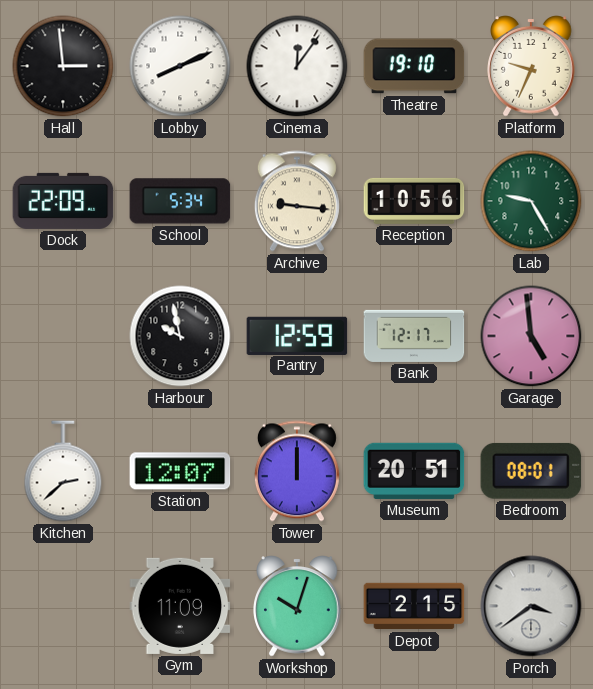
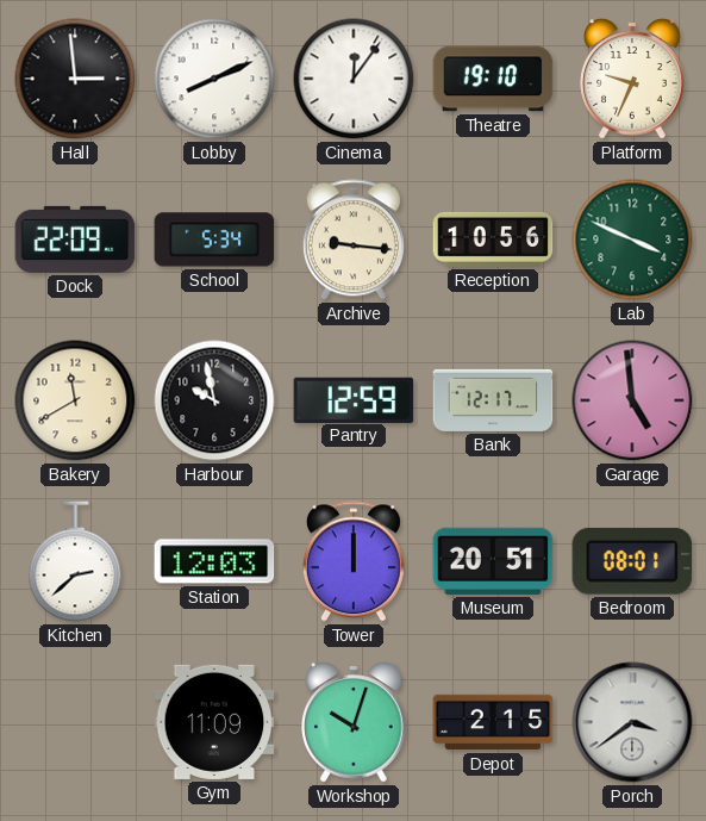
Lab: 9:25 -> 3:49
Bakery: none -> 11:40
Station: 12:07 -> 12:03
